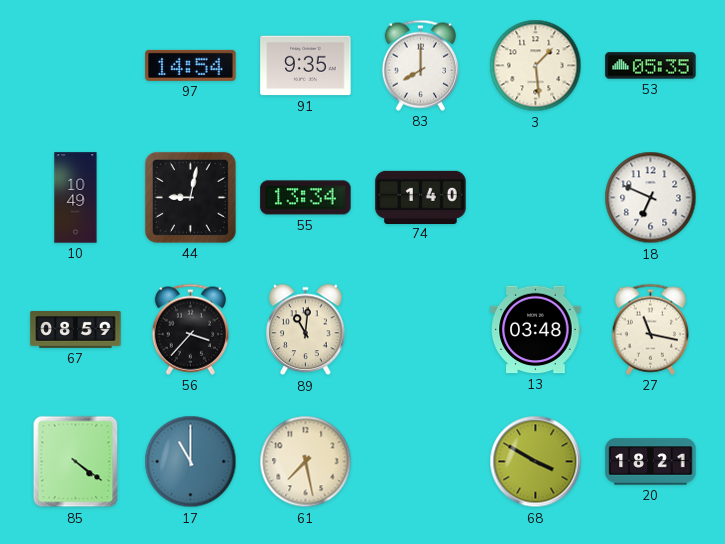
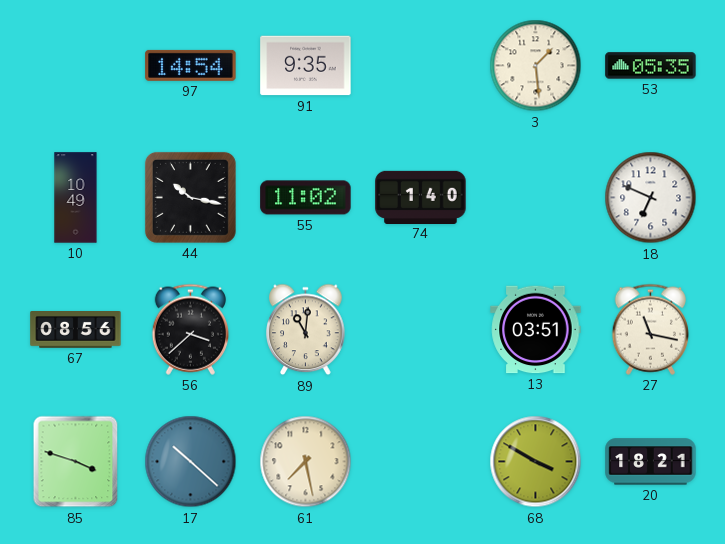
83: 8:00 -> none
44: 9:02 -> 10:17
55: 13:34 -> 11:02
67: 08:59 -> 08:56
56: 3:37 -> 3:38
13: 03:48 -> 03:51
85: 4:21 -> 3:48
17: 11:00 -> 10:22
